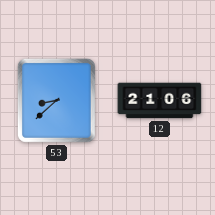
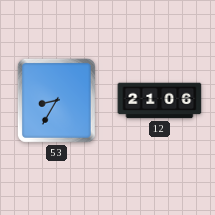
53: 8:38 -> 8:35
